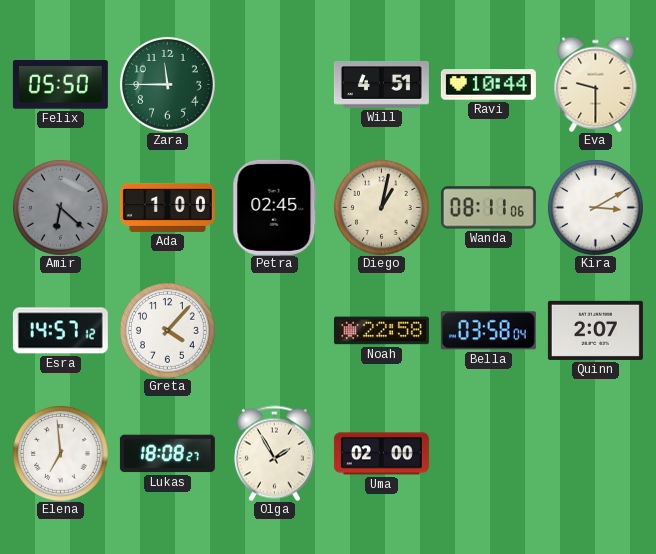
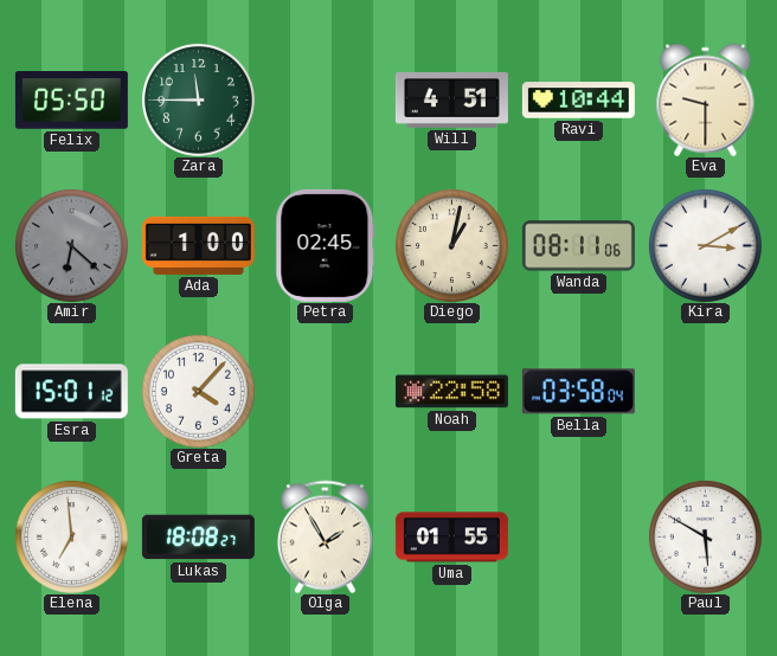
Esra: 14:57 -> 15:01
Quinn: 2:07 -> none
Uma: 02:00 -> 01:55
Paul: none -> 5:50
